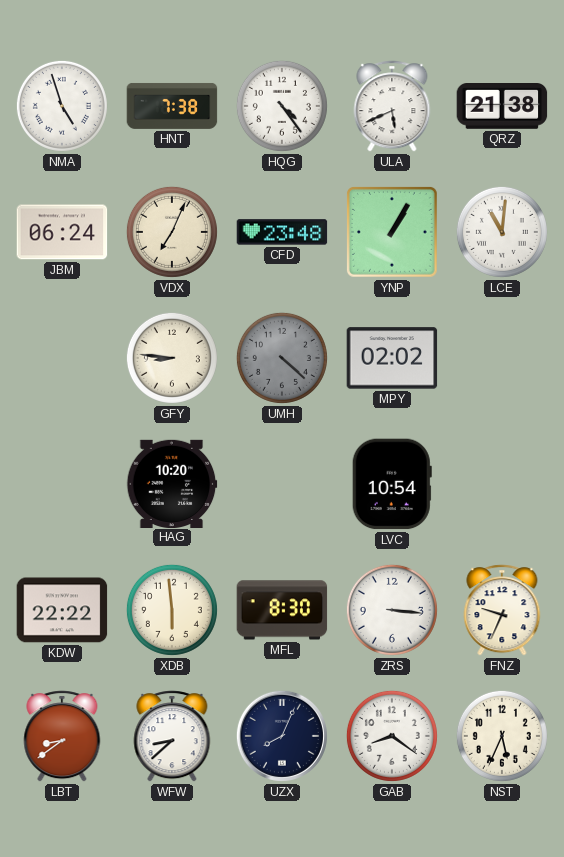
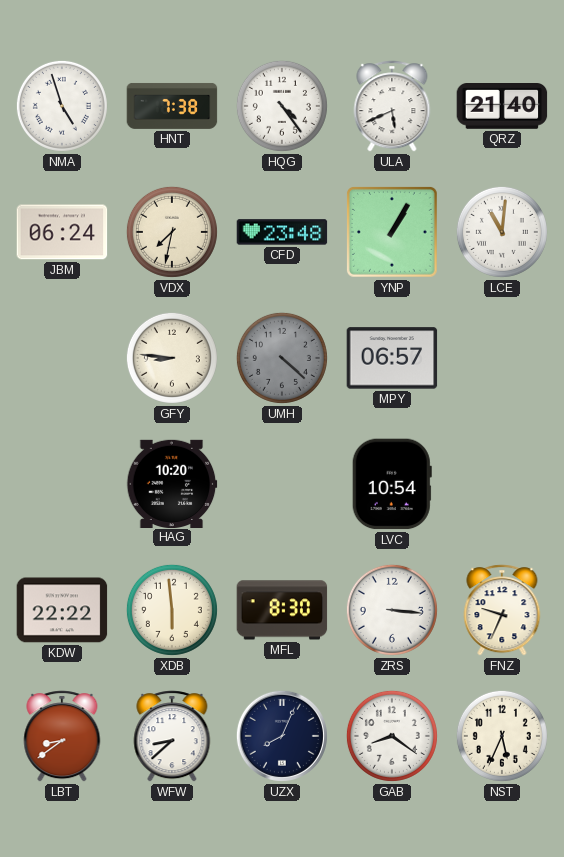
QRZ: 21:38 -> 21:40
VDX: 7:04 -> 7:32
MPY: 02:02 -> 06:57
